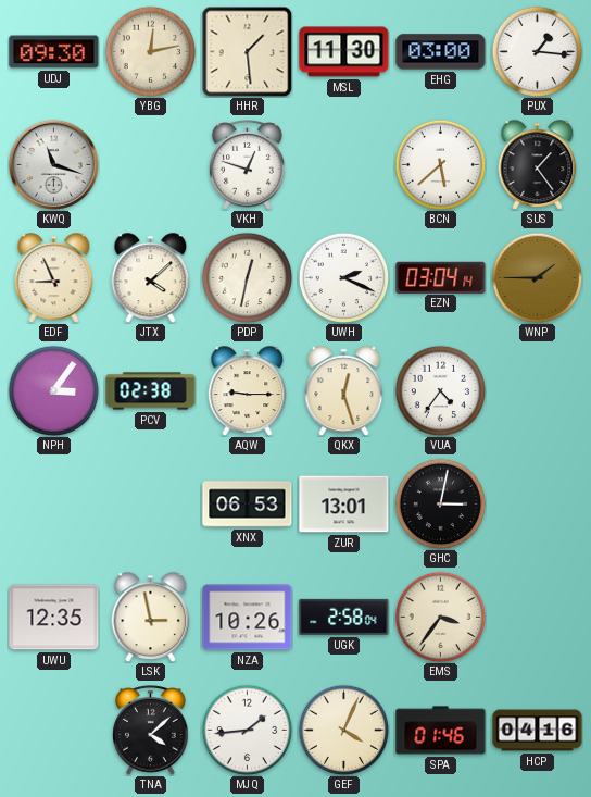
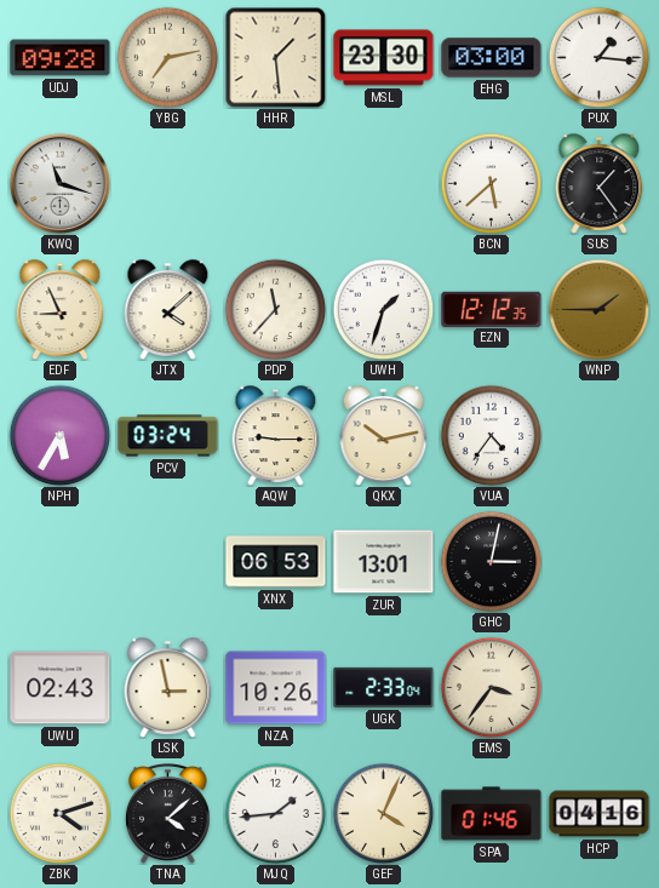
UDJ: 09:30 -> 09:28
YBG: 12:13 -> 7:13
MSL: 11:30 -> 23:30
VKH: 12:48 -> none
PDP: 12:32 -> 11:37
UWH: 2:19 -> 1:33
EZN: 03:04 -> 12:12
NPH: 3:06 -> 5:35
PCV: 02:38 -> 03:24
QKX: 12:27 -> 10:13
UWU: 12:35 -> 02:43
UGK: 2:58 -> 2:33
ZBK: none -> 4:12
